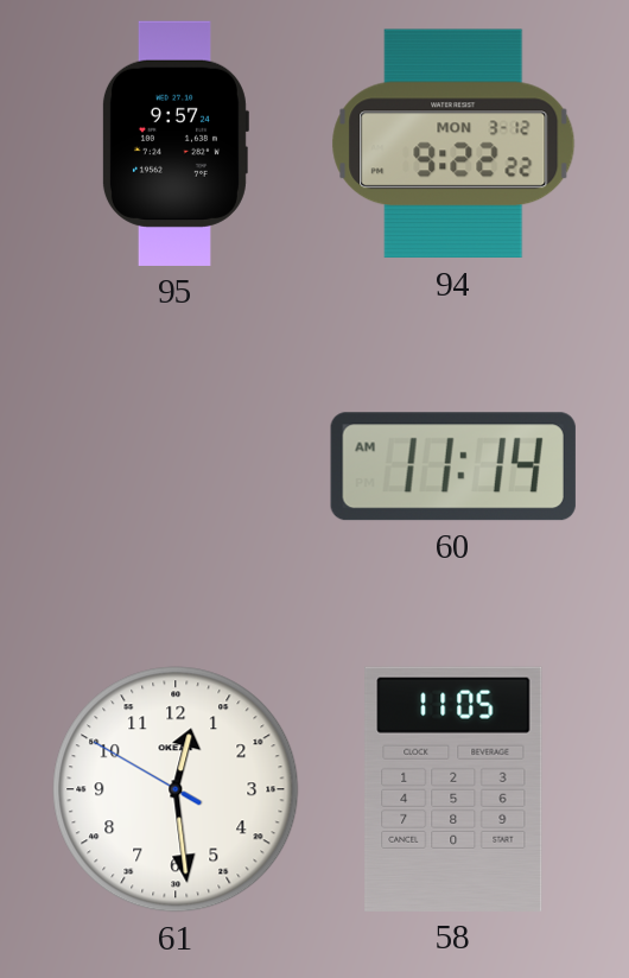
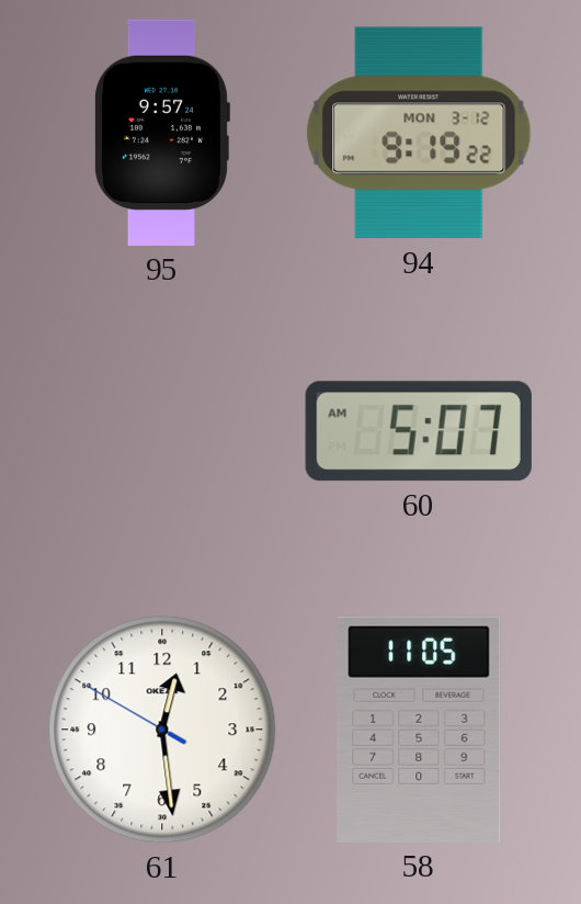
94: 9:22 -> 9:19
60: 11:14 -> 5:07
